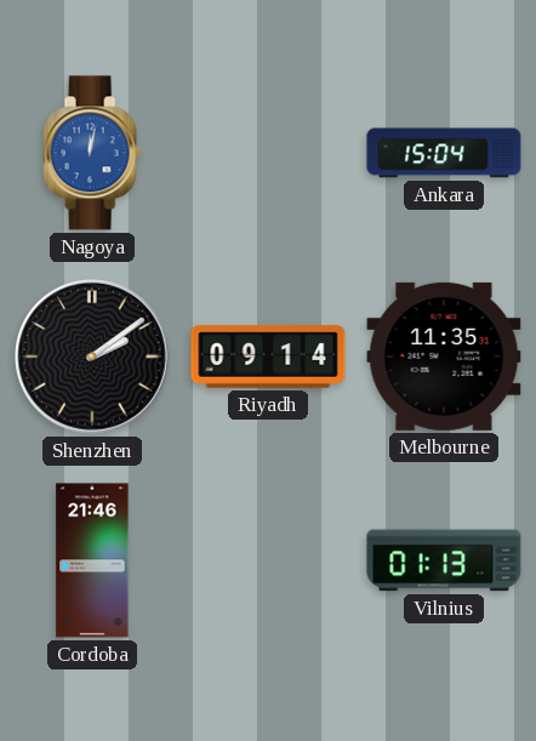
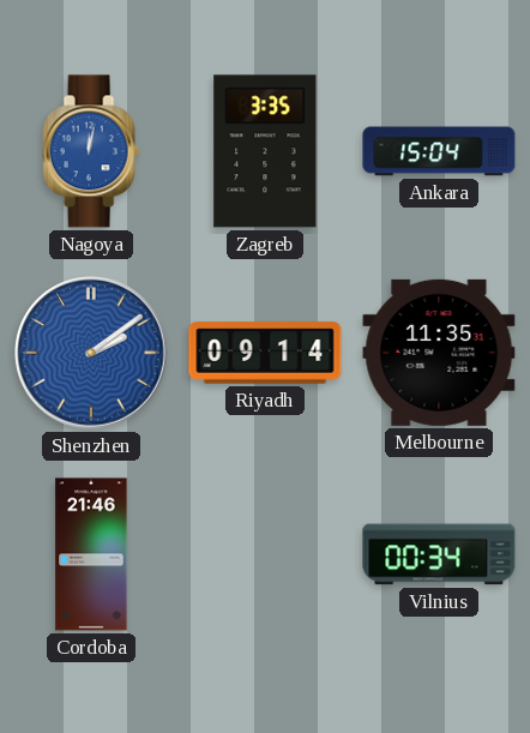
Zagreb: none -> 3:35
Shenzhen dial: black -> blue
Vilnius: 01:13 -> 00:34
